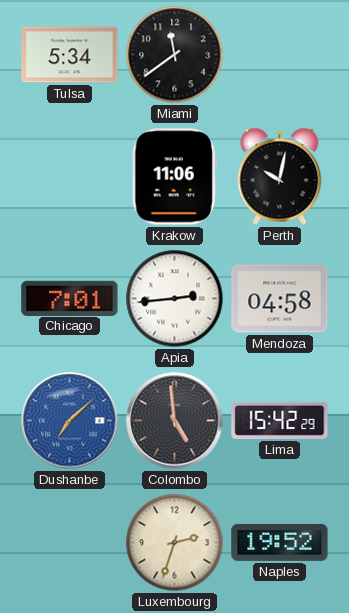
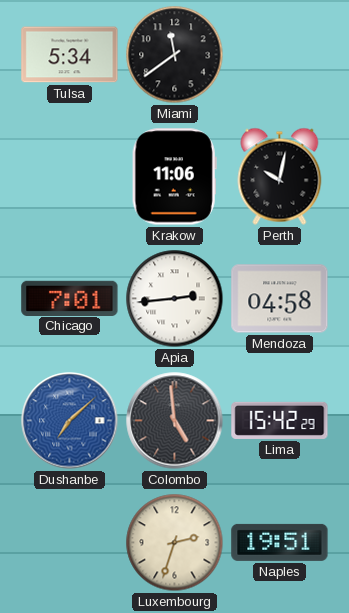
Naples: 19:52 -> 19:51
